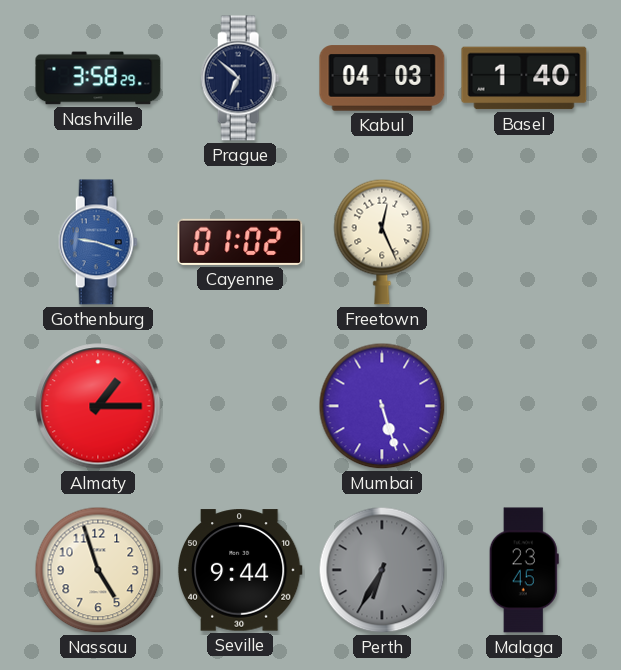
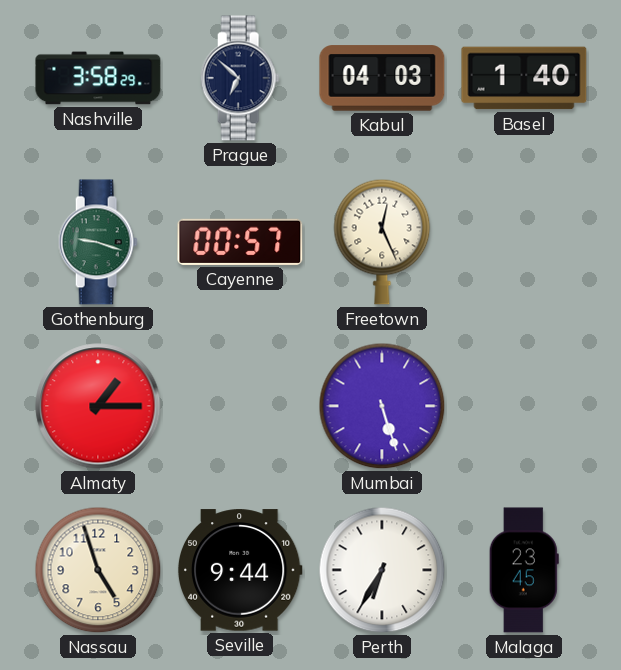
Gothenburg dial: blue -> green
Cayenne: 01:02 -> 00:57
Perth dial: grey -> white
